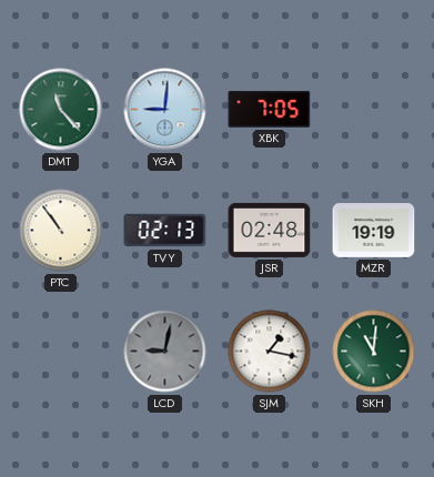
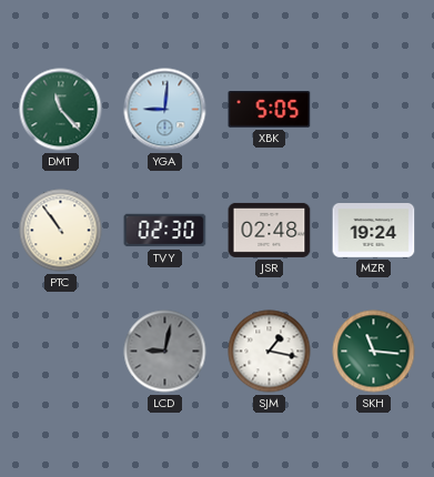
XBK: 7:05 -> 5:05
TVY: 02:13 -> 02:30
MZR: 19:19 -> 19:24
SKH: 11:01 -> 11:16
